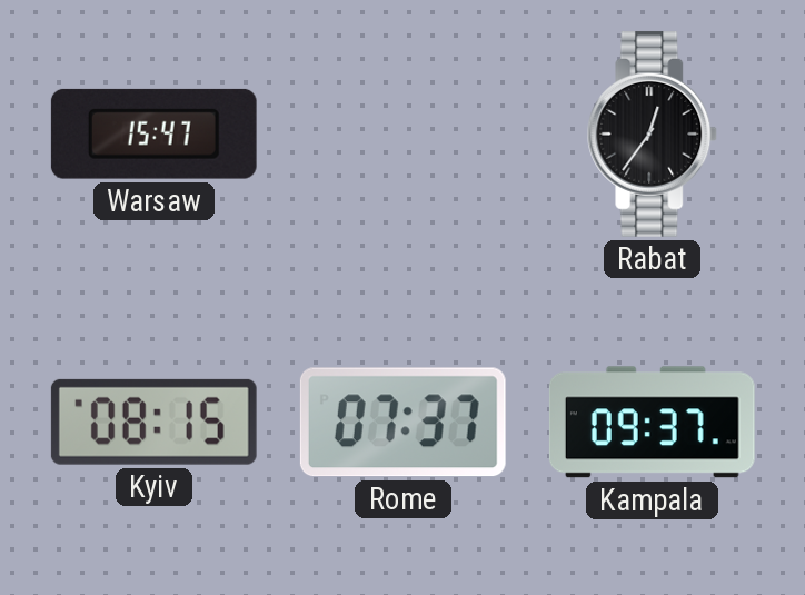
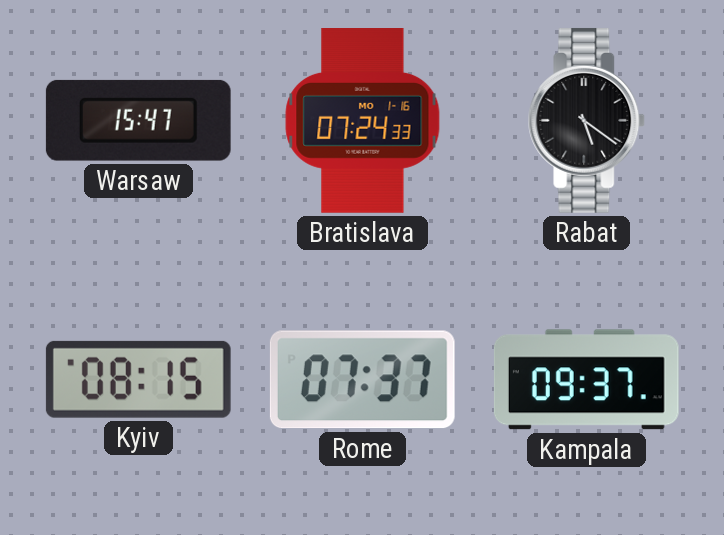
Bratislava: none -> 07:24
Rabat: 12:36 -> 5:21
